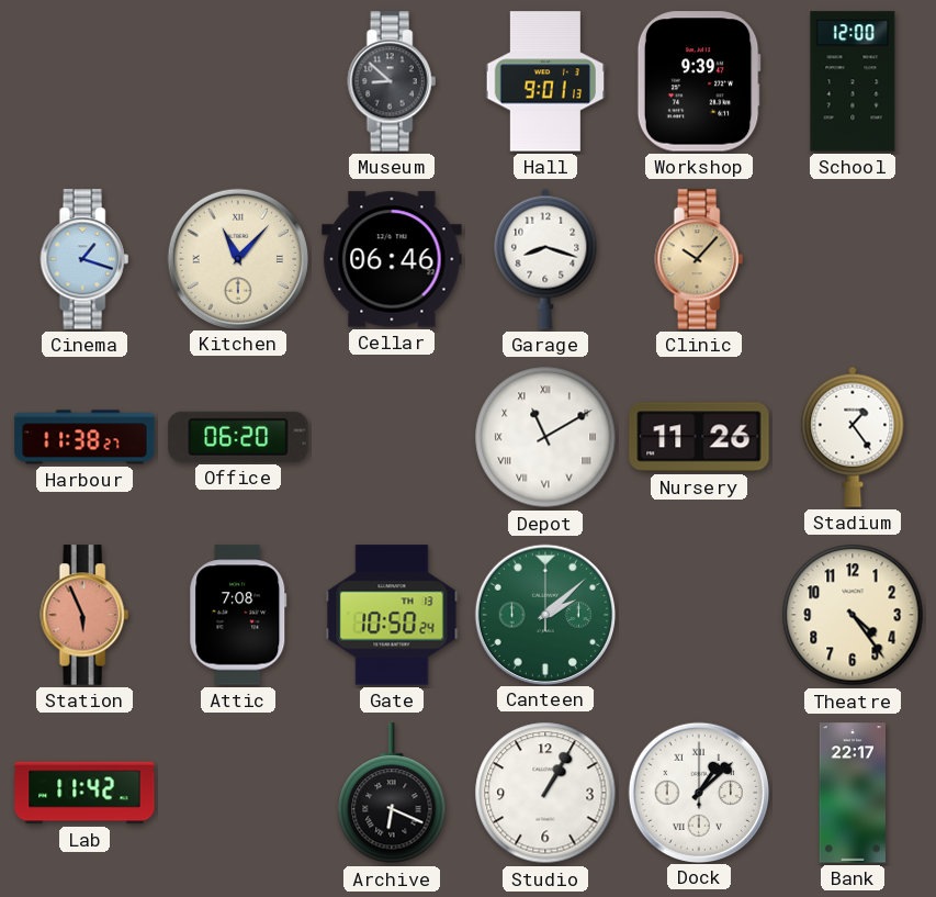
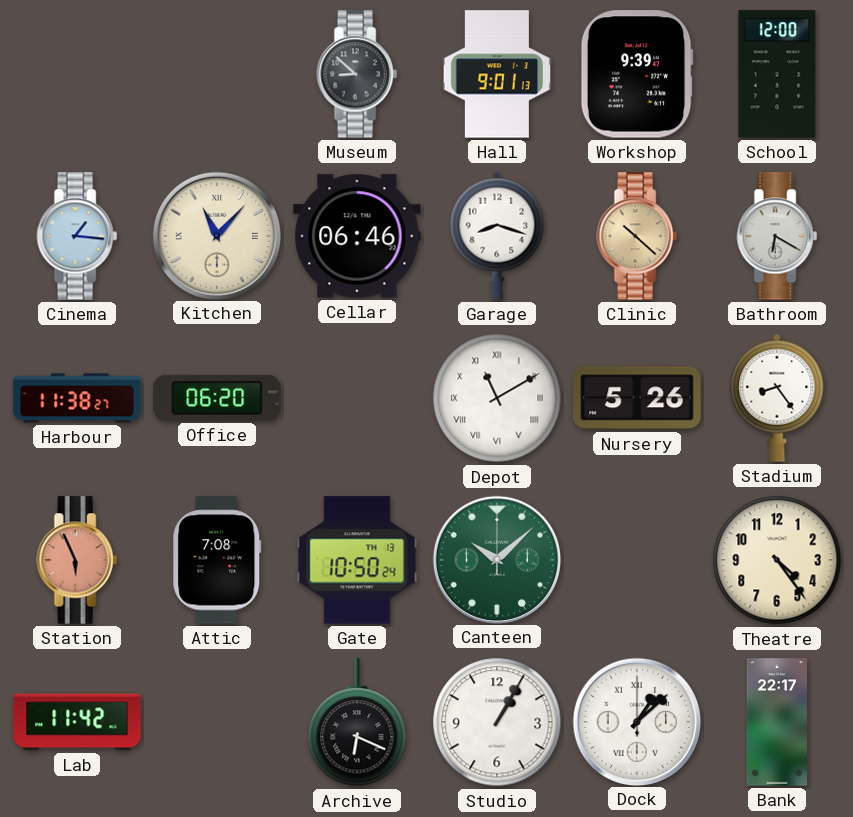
Cinema: 1:18 -> 1:16
Clinic: 10:07 -> 10:22
Bathroom: none -> 6:20
Nursery: 11:26 -> 5:26
Stadium: 1:24 -> 8:24
Canteen: 2:08 -> 10:08
